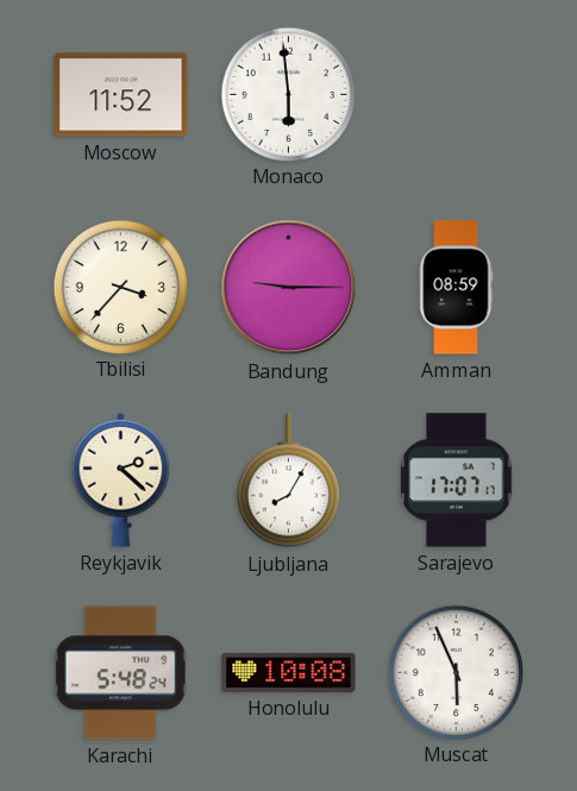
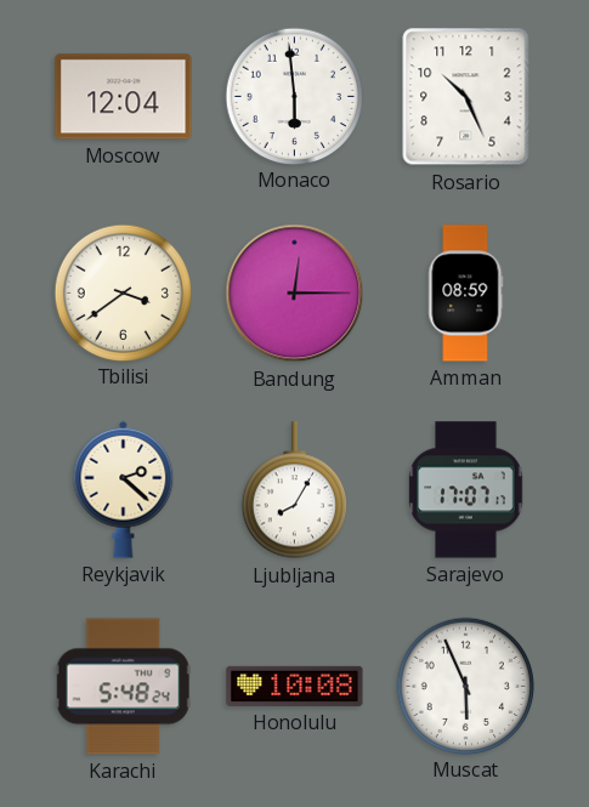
Moscow: 11:52 -> 12:04
Rosario: none -> 10:26
Tbilisi: 3:37 -> 3:39
Bandung: 9:15 -> 12:15
